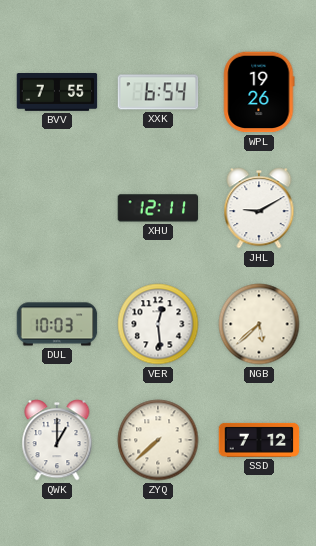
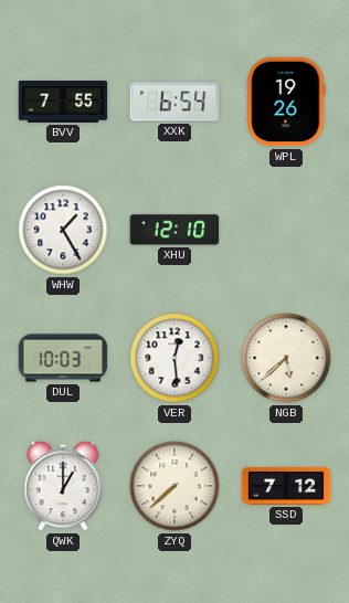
WHW: none -> 1:25
XHU: 12:11 -> 12:10
JHL: 9:10 -> none
